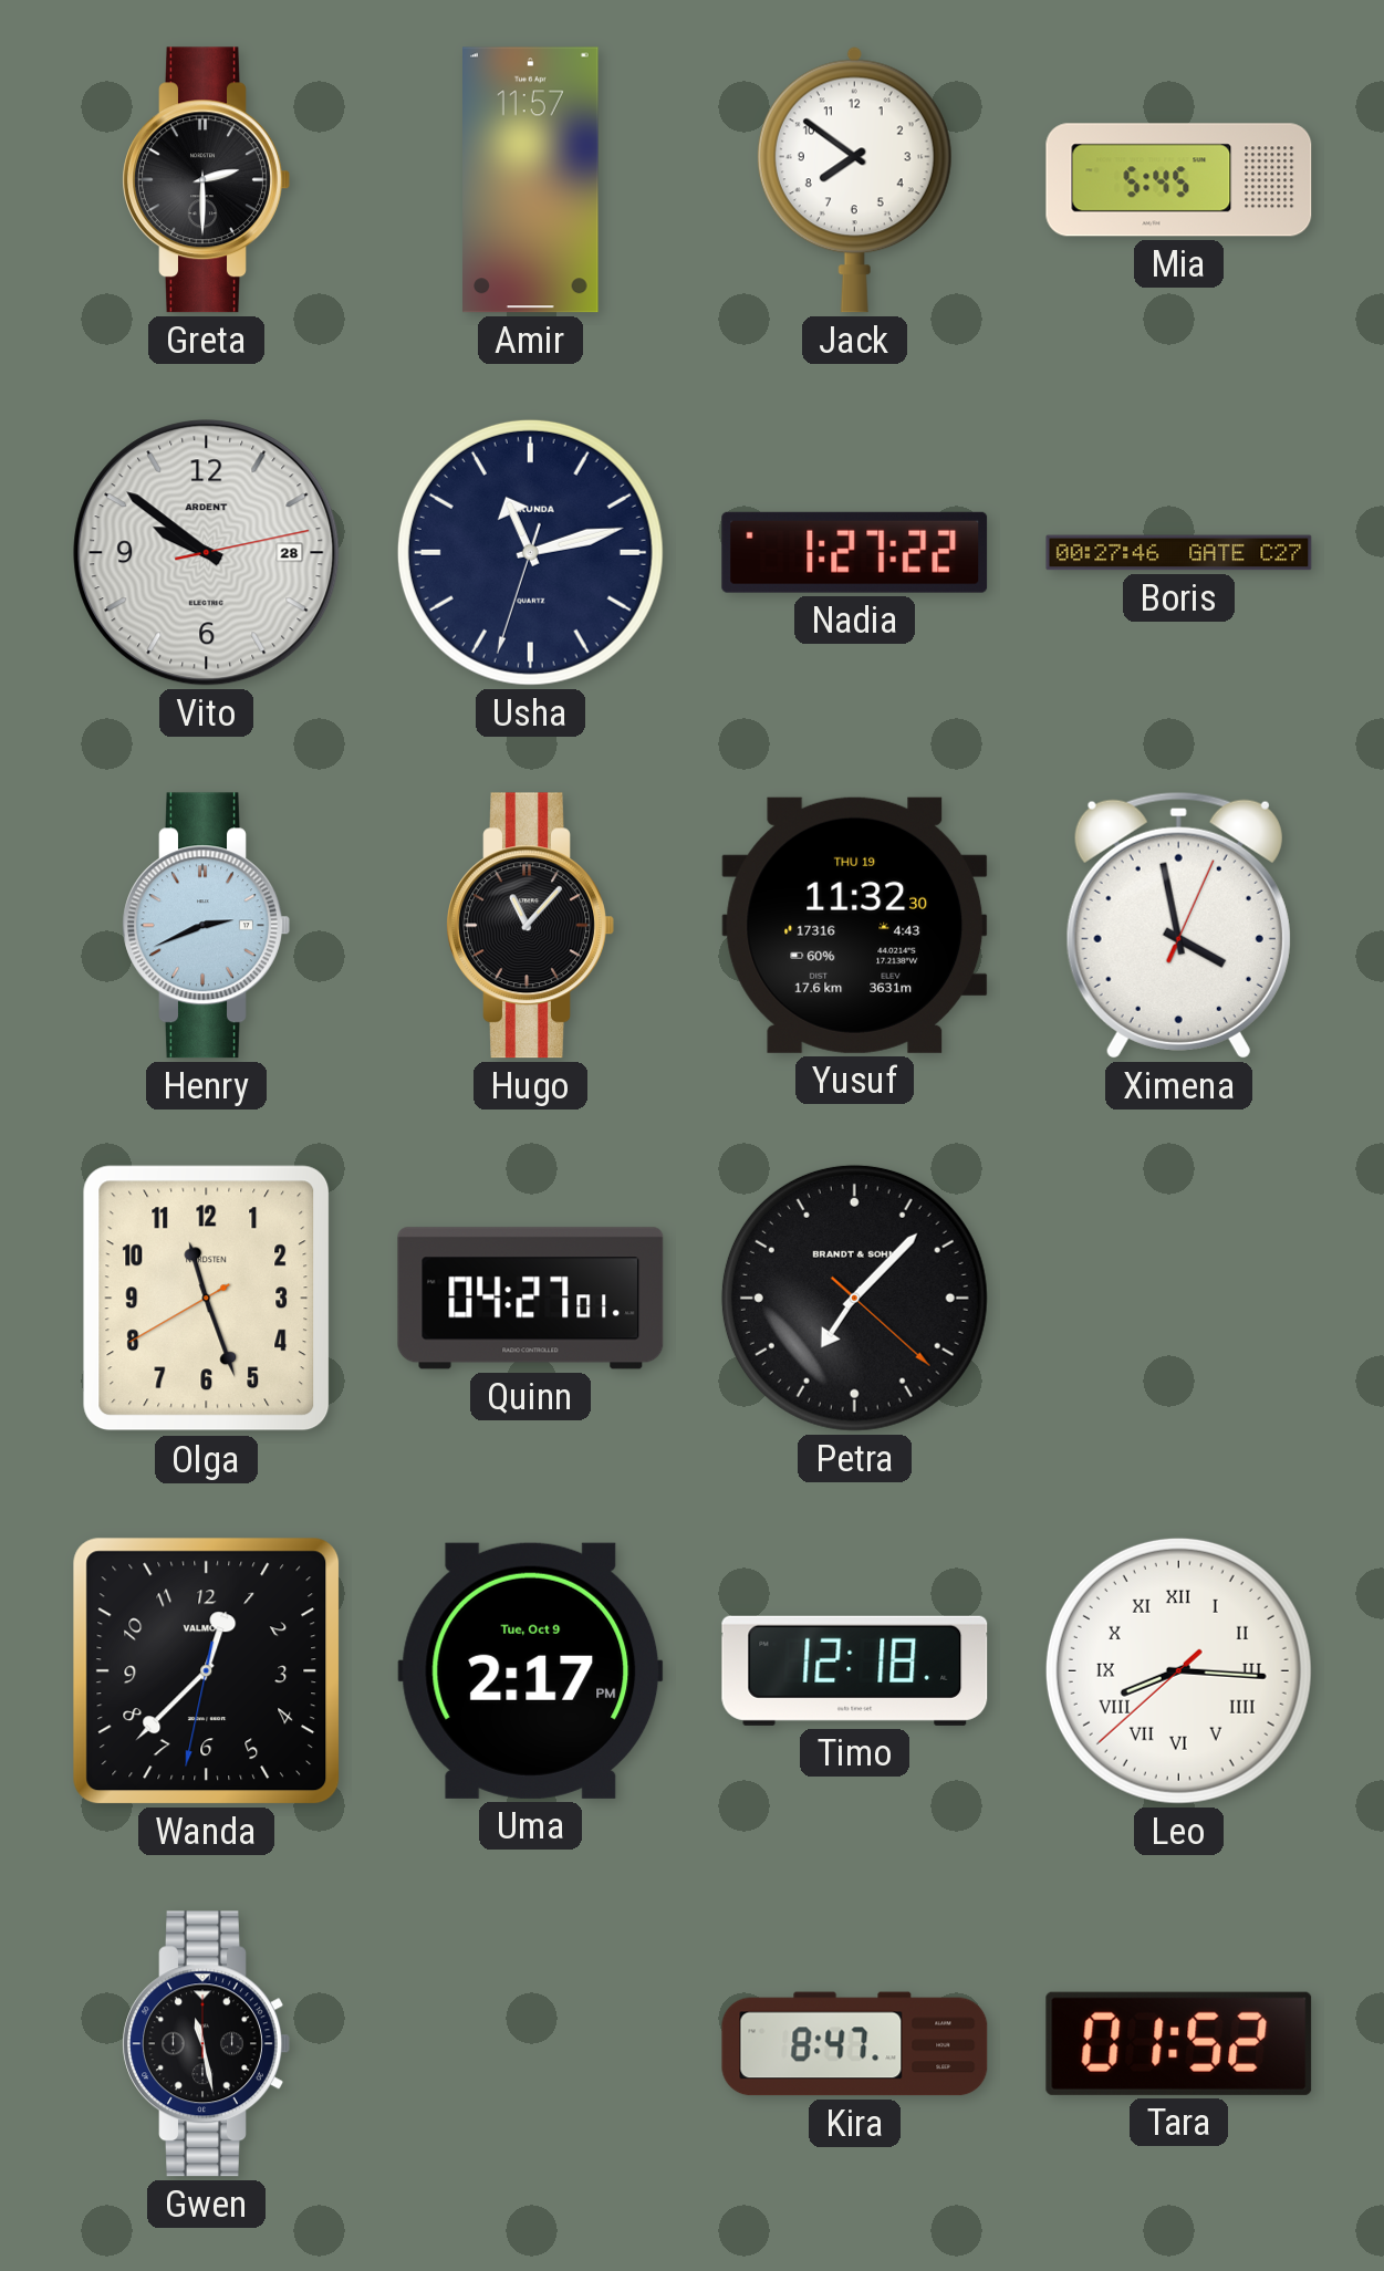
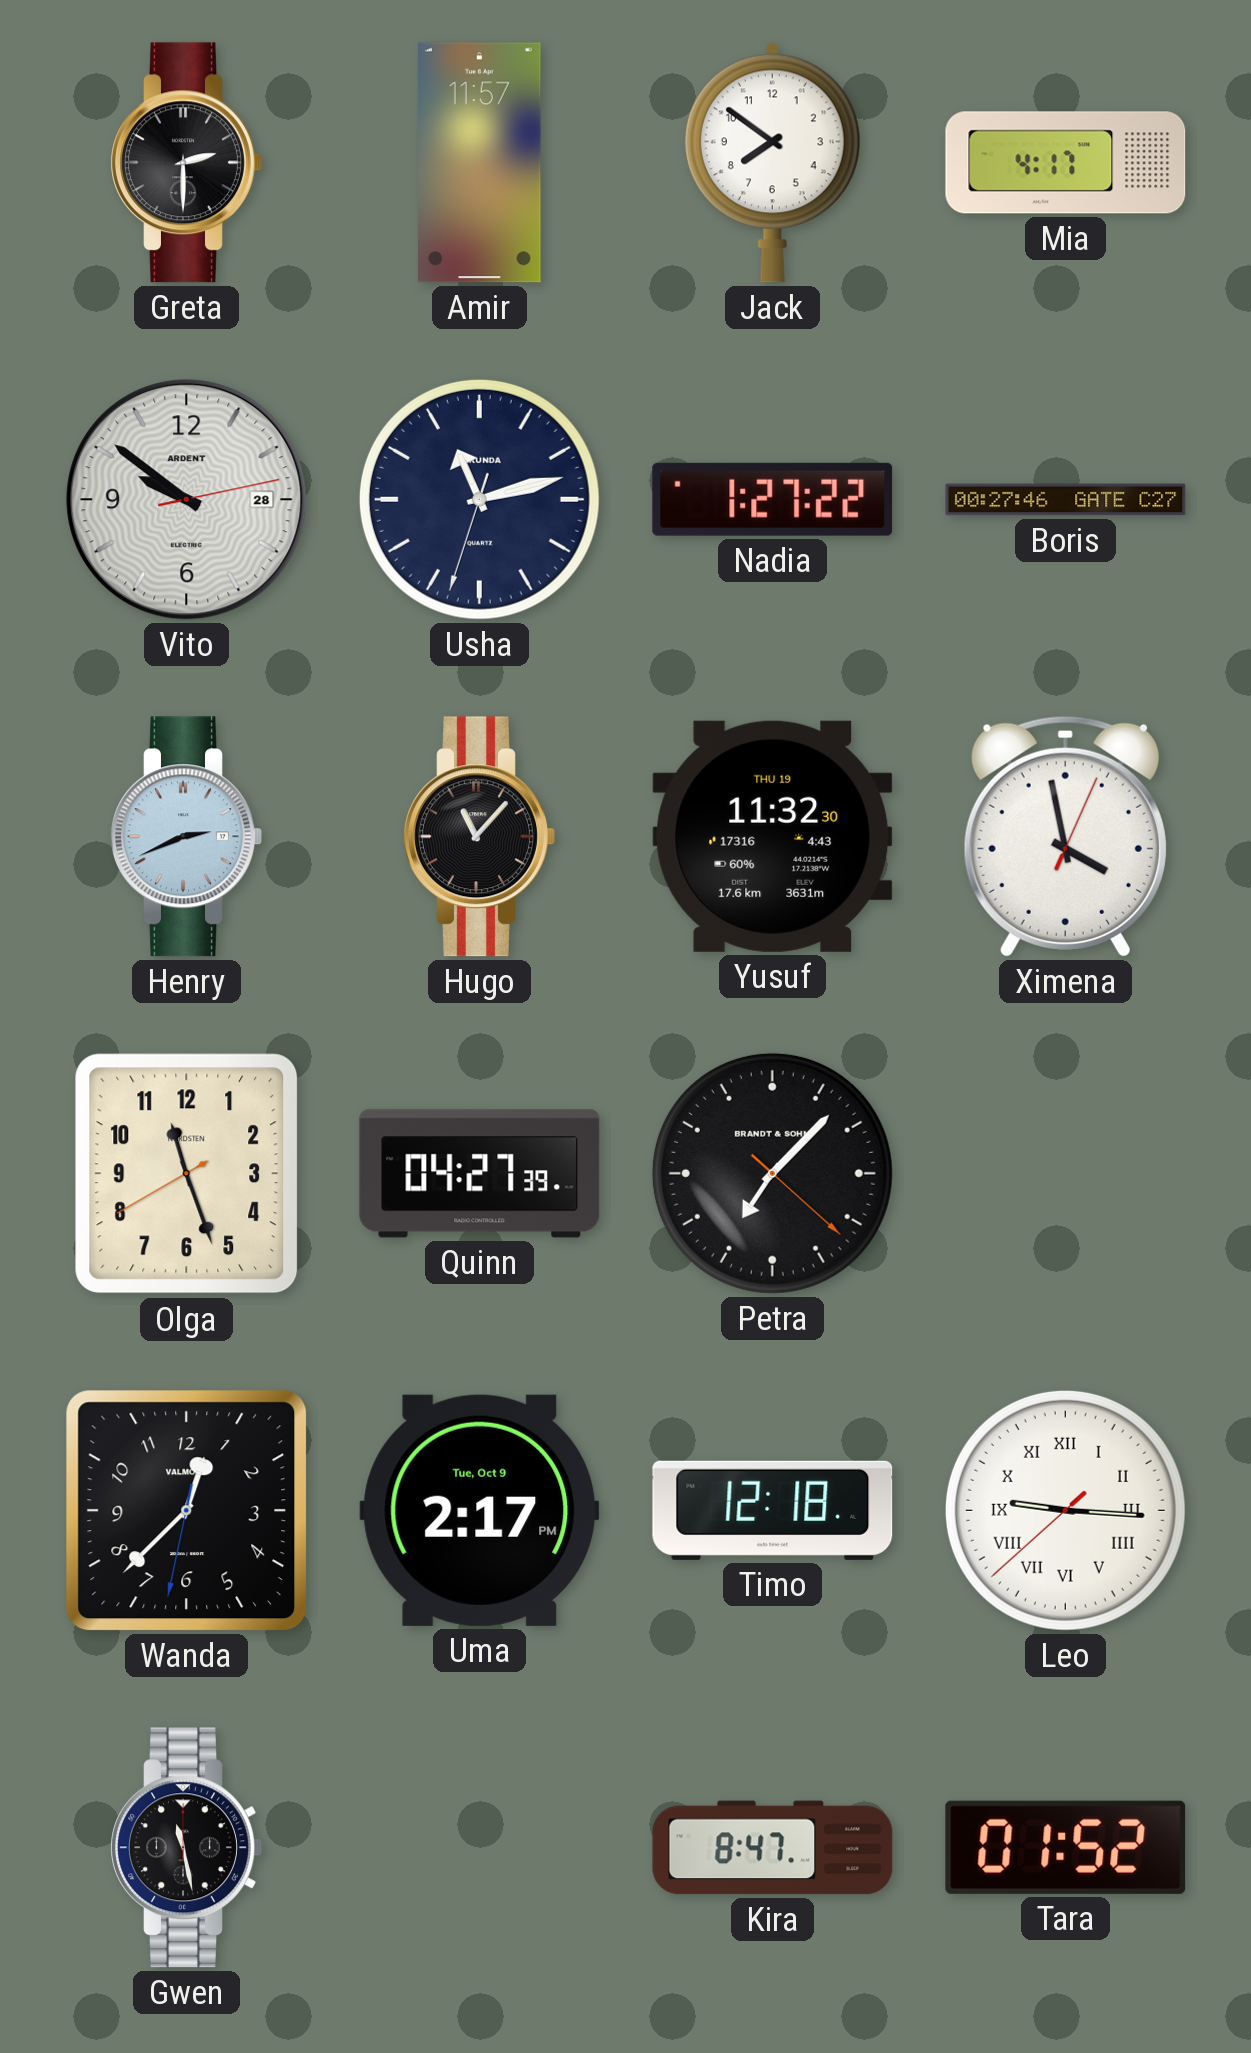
Mia: 5:45 -> 4:17
Quinn: 04:27:01 -> 04:27:39
Leo: 8:15 -> 9:15
